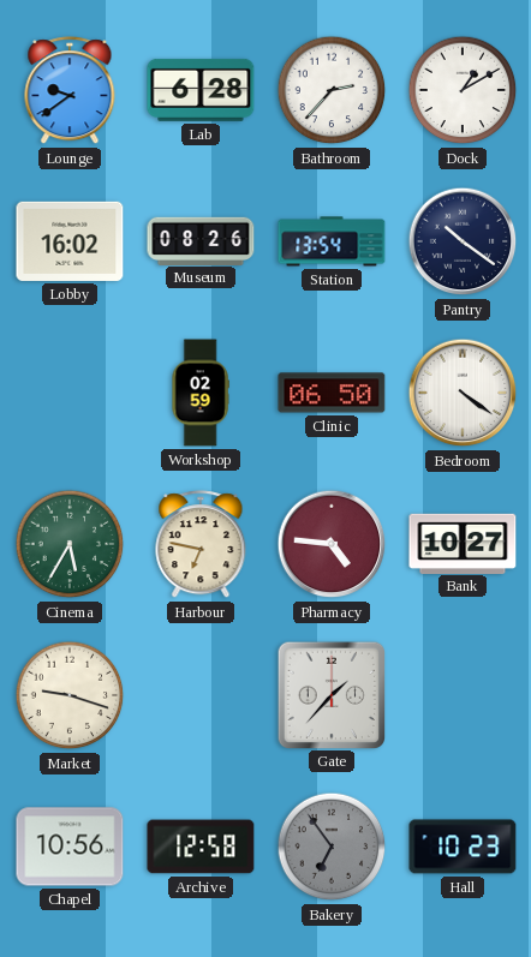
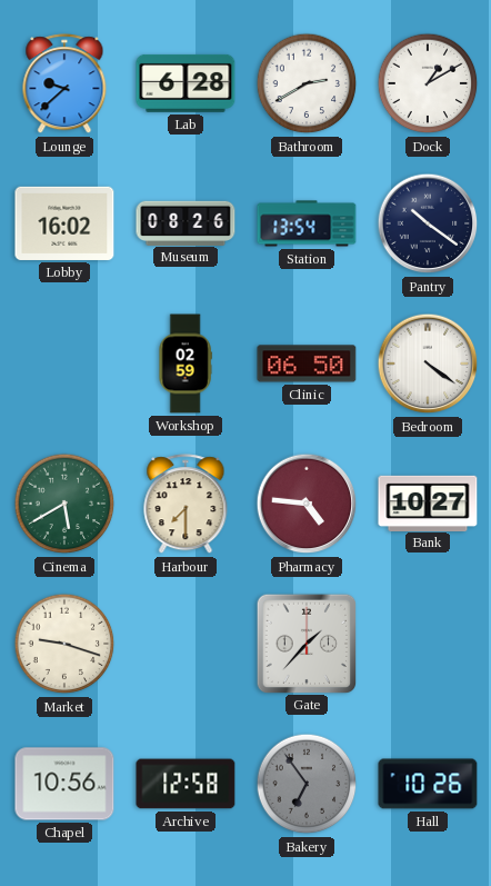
Lounge: 9:39 -> 9:38
Bathroom: 2:37 -> 2:40
Cinema: 5:35 -> 5:40
Harbour: 6:47 -> 7:30
Hall: 10:23 -> 10:26
